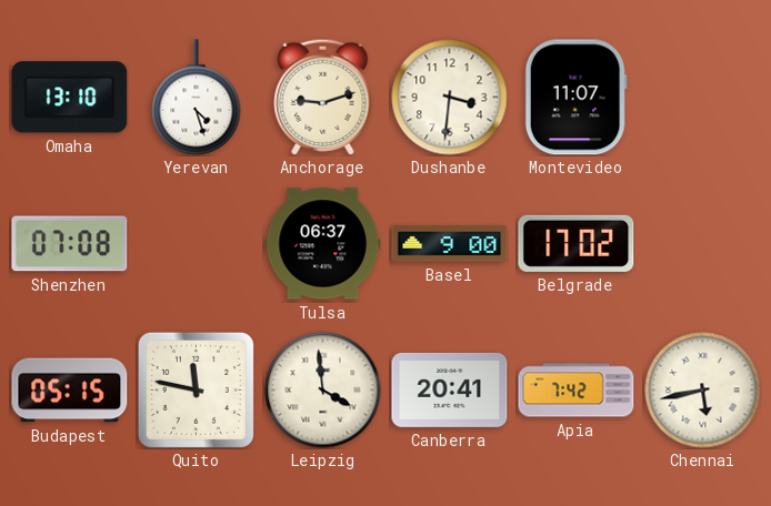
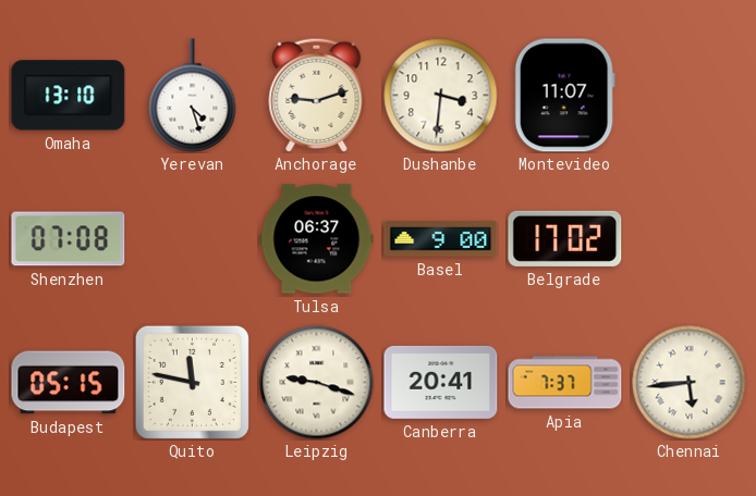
Leipzig: 3:59 -> 9:18
Apia: 7:42 -> 7:37
Chennai: 5:43 -> 5:44
